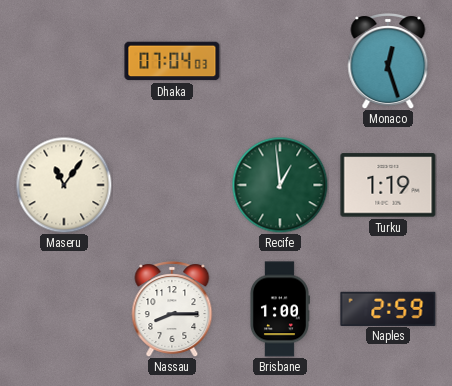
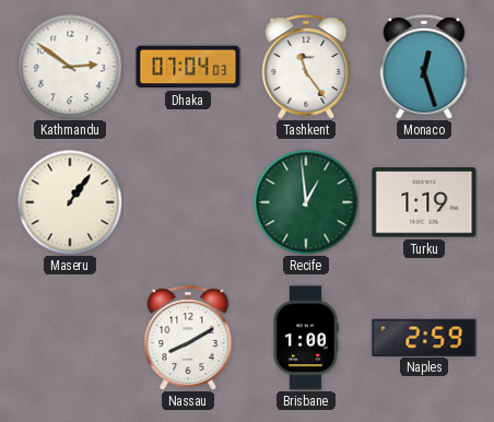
Kathmandu: none -> 2:51
Tashkent: none -> 11:24
Maseru: 11:06 -> 1:06
Nassau: 8:15 -> 8:10
